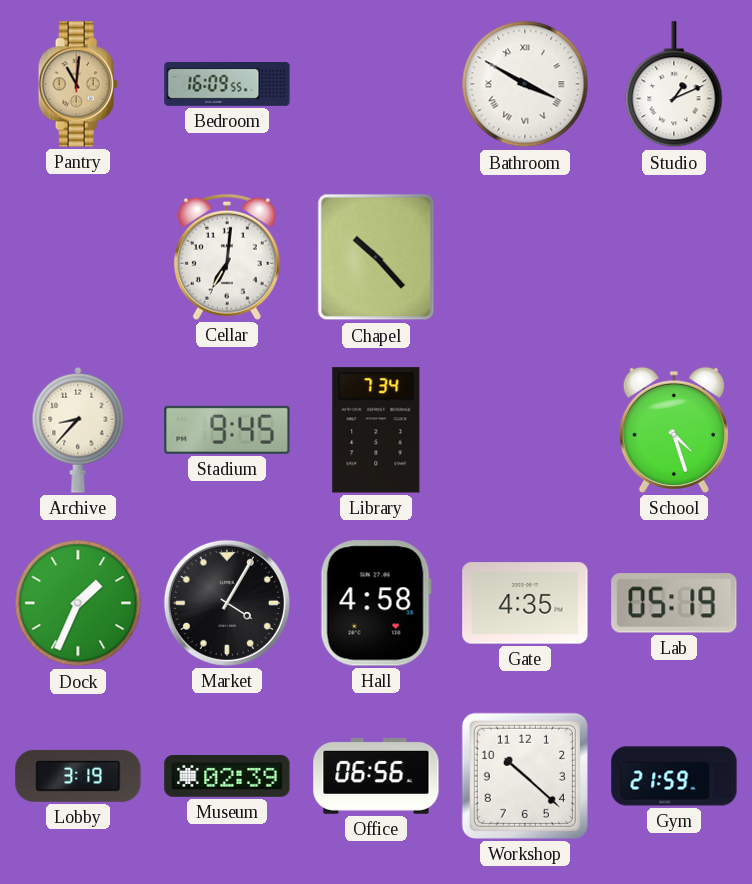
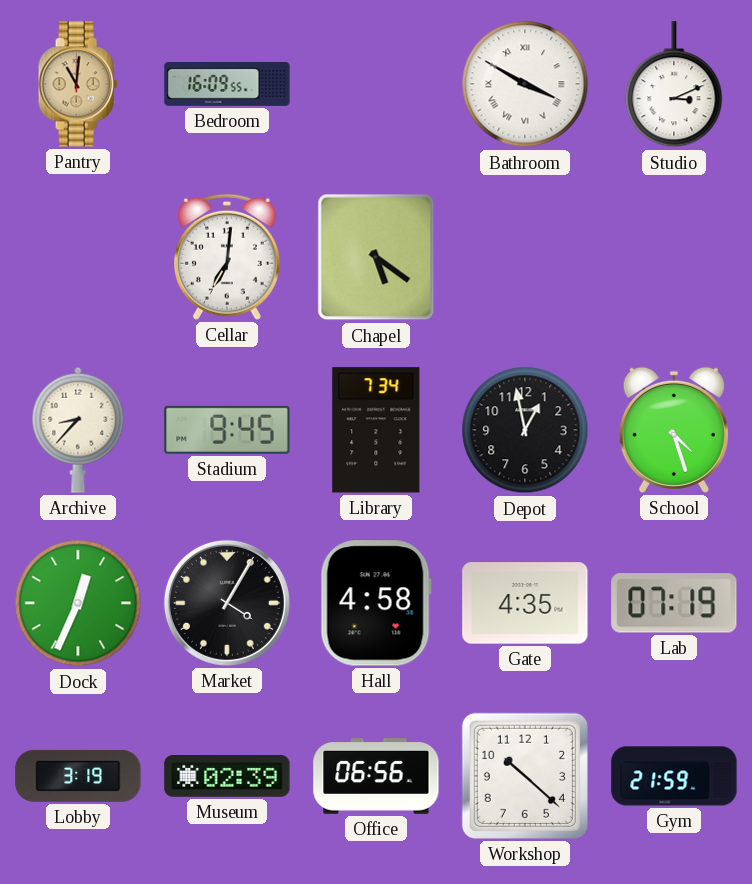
Studio: 1:11 -> 3:11
Chapel: 10:23 -> 5:21
Depot: none -> 12:58
Dock: 1:34 -> 12:34
Lab: 05:19 -> 07:19
